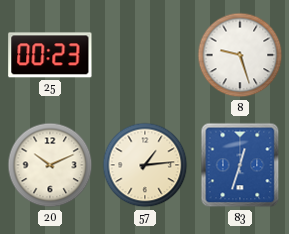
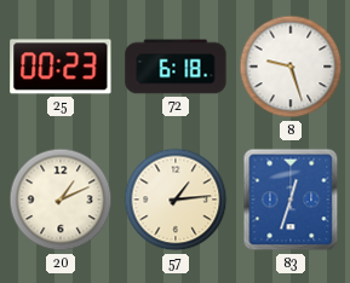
72: none -> 6:18
20: 10:11 -> 1:11
